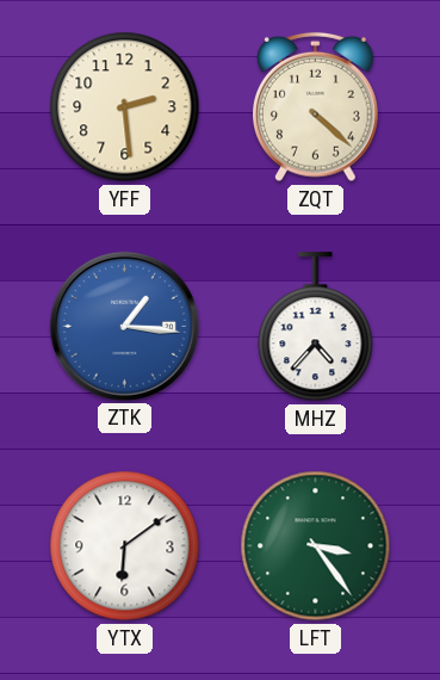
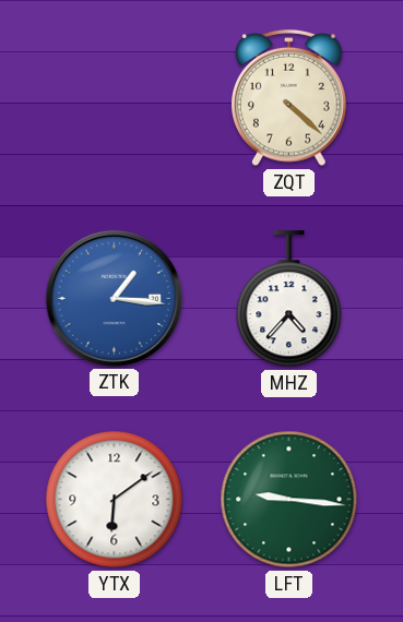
YFF: 2:29 -> none
LFT: 3:24 -> 9:16
